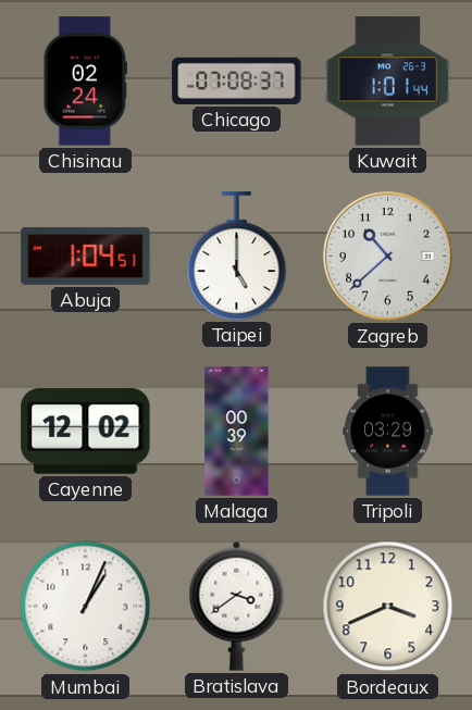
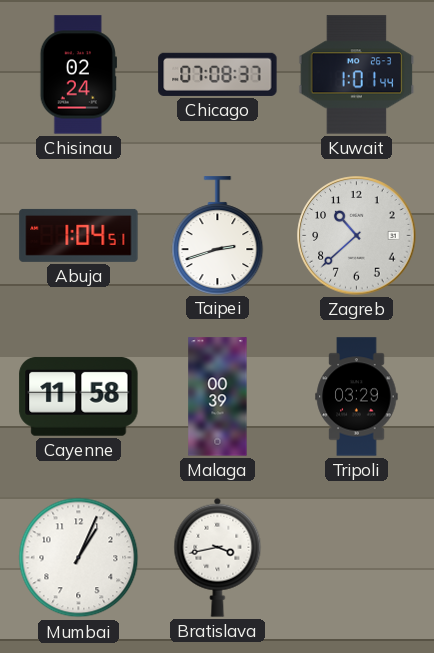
Taipei: 5:00 -> 2:42
Cayenne: 12:02 -> 11:58
Bratislava: 3:39 -> 3:43
Bordeaux: 3:41 -> none
